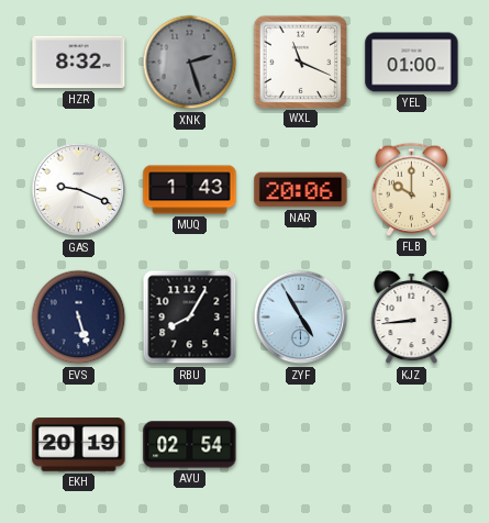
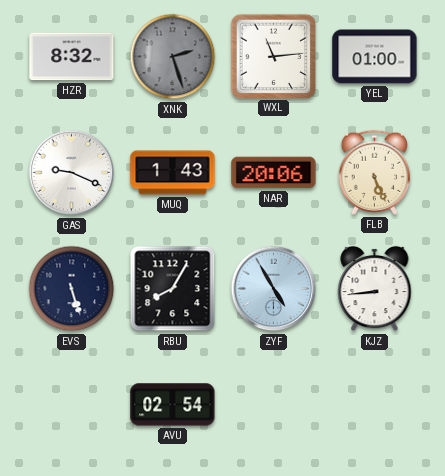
WXL: 11:19 -> 11:14
FLB: 10:00 -> 5:26
EKH: 20:19 -> none
